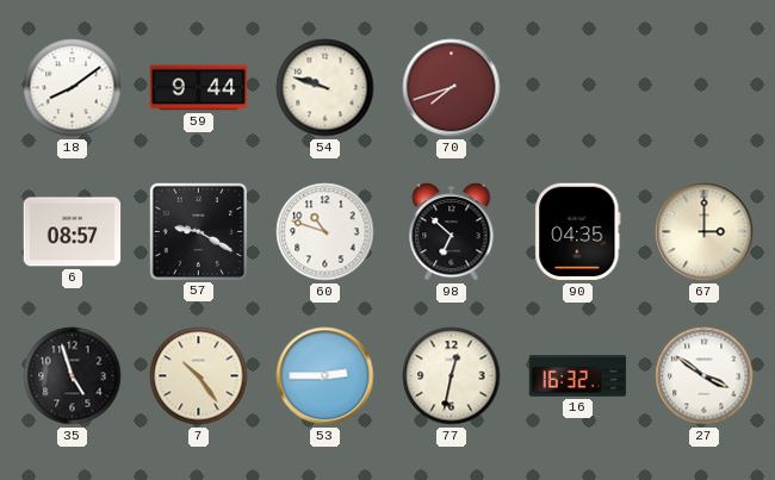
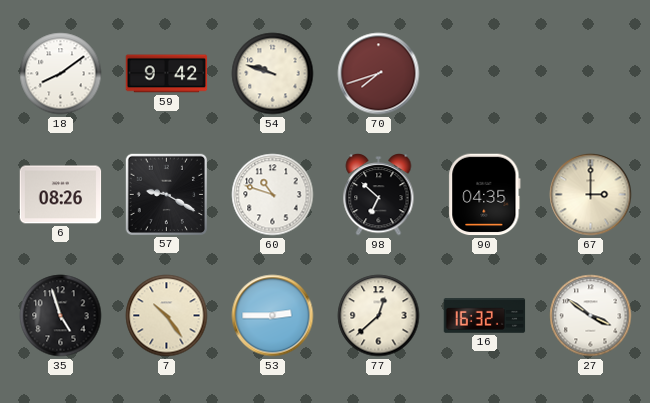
59: 9:44 -> 9:42
6: 08:57 -> 08:26
77: 12:32 -> 12:38
